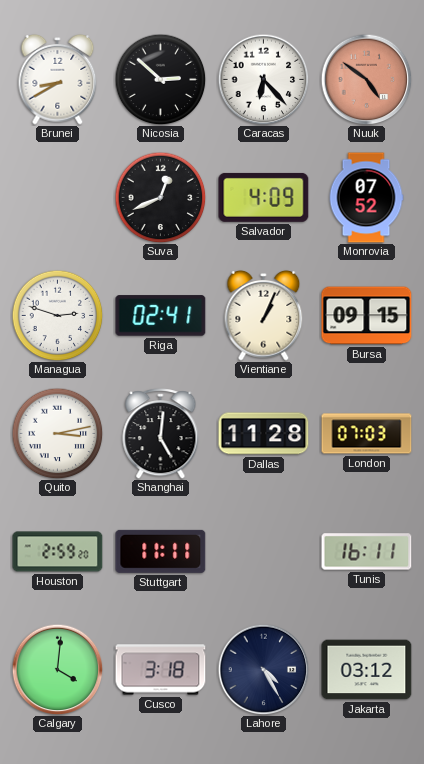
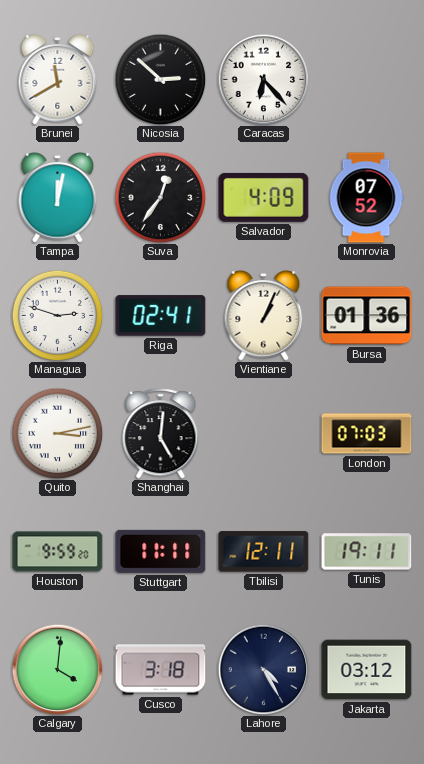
Brunei: 8:40 -> 11:40
Nuuk: 4:51 -> none
Tampa: none -> 12:02
Suva: 12:41 -> 12:36
Bursa: 09:15 -> 01:36
Dallas: 11:28 -> none
Houston: 2:59 -> 9:59
Tbilisi: none -> 12:11
Tunis: 16:11 -> 19:11
